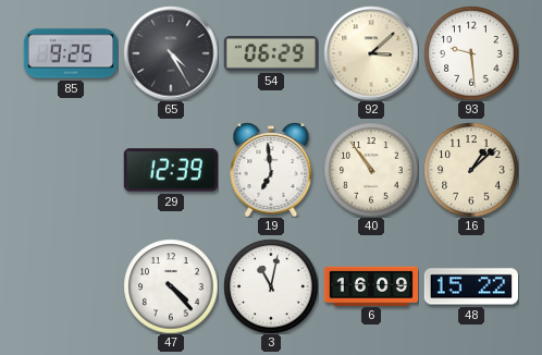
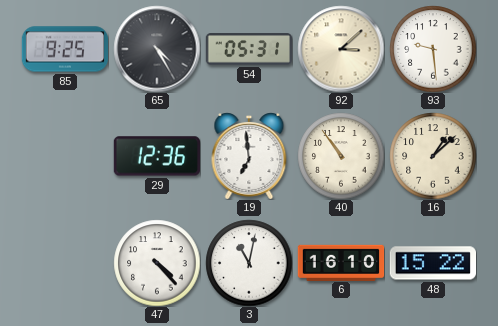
54: 06:29 -> 05:31
29: 12:39 -> 12:36
6: 16:09 -> 16:10
